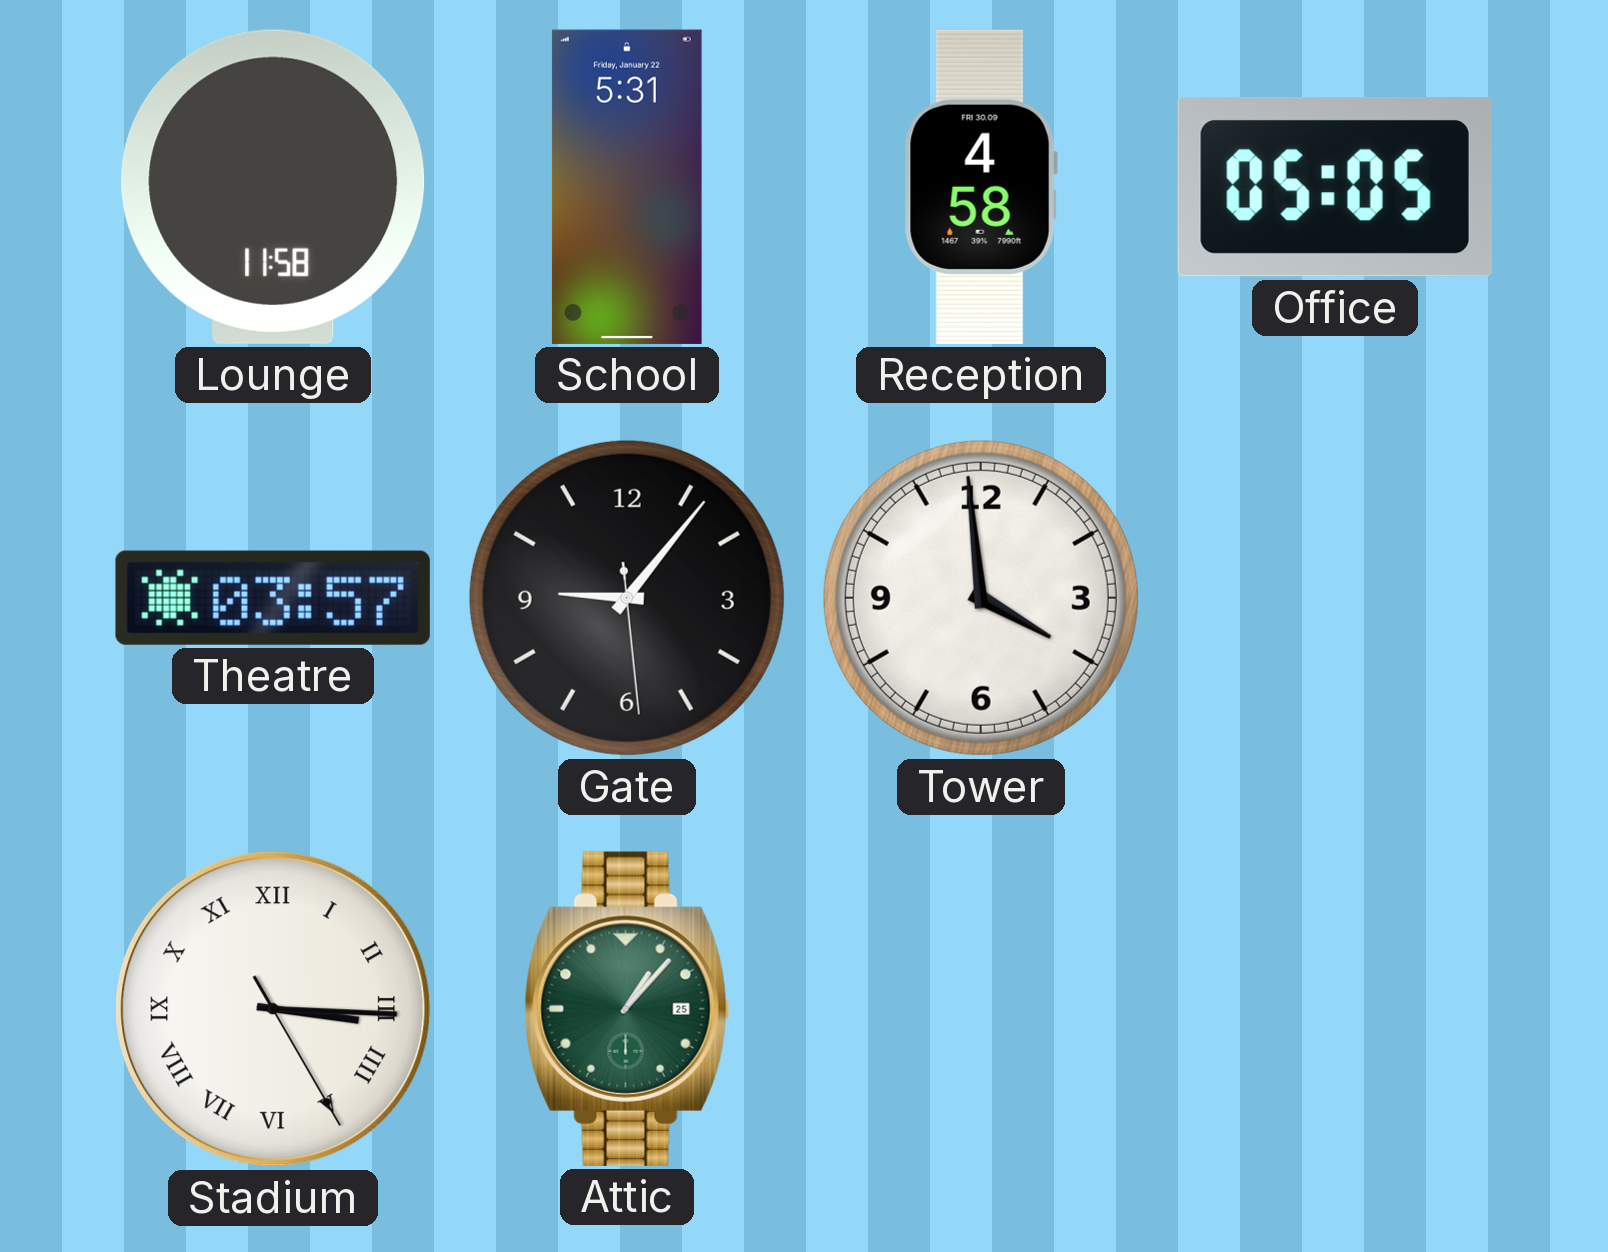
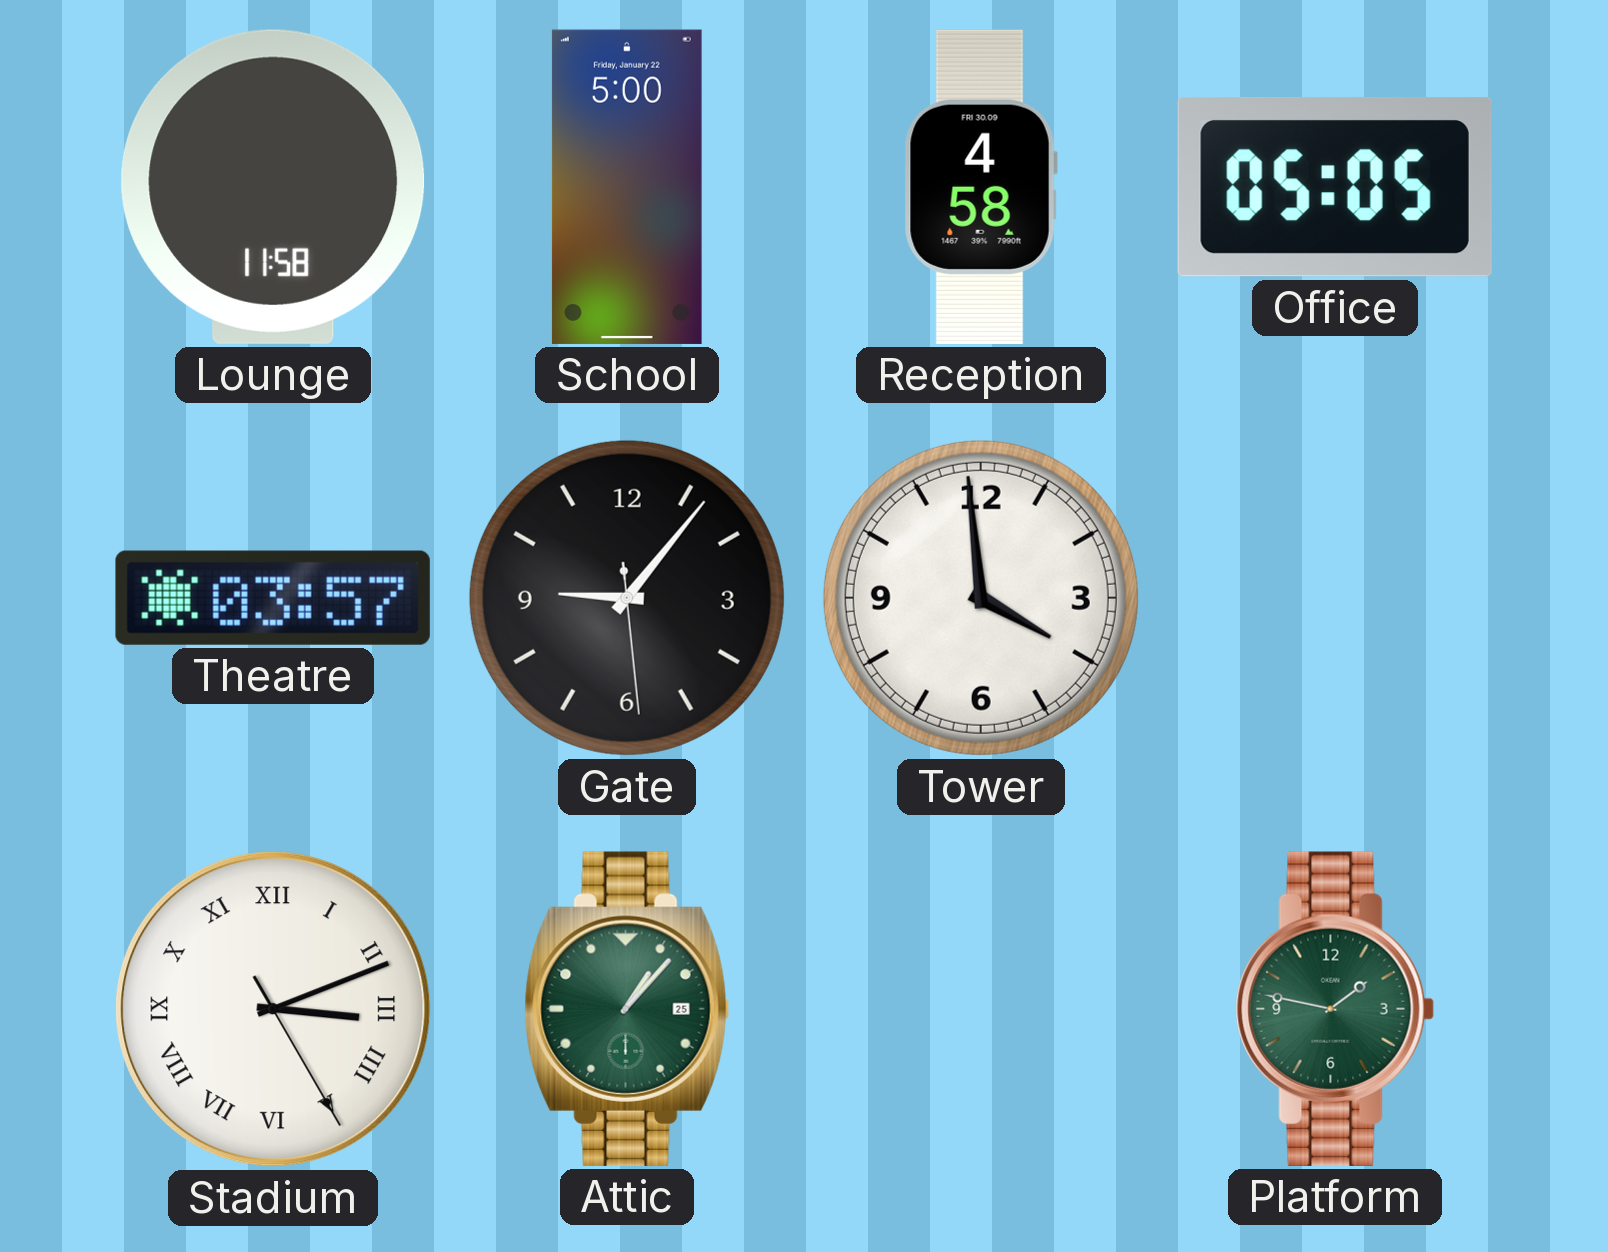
School: 5:31 -> 5:00
Stadium: 3:15 -> 3:11
Platform: none -> 1:47
